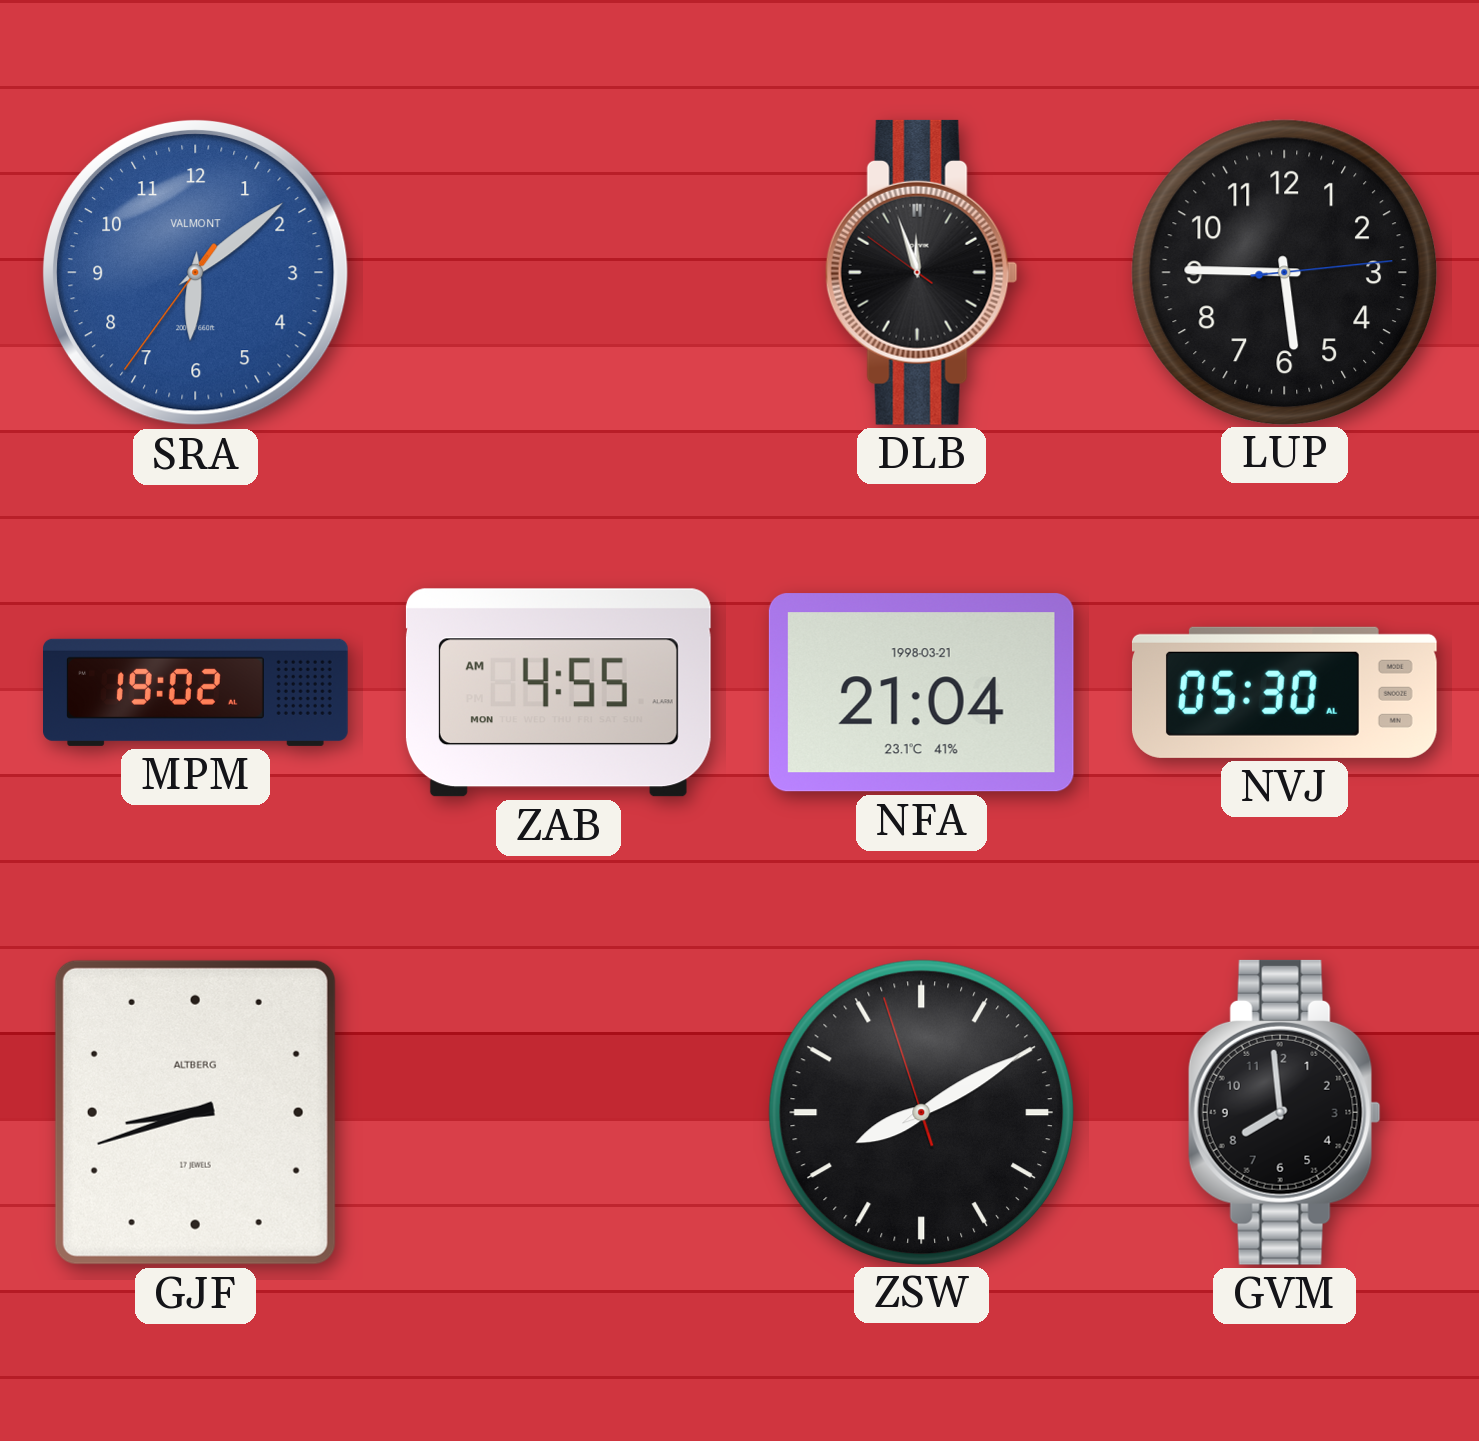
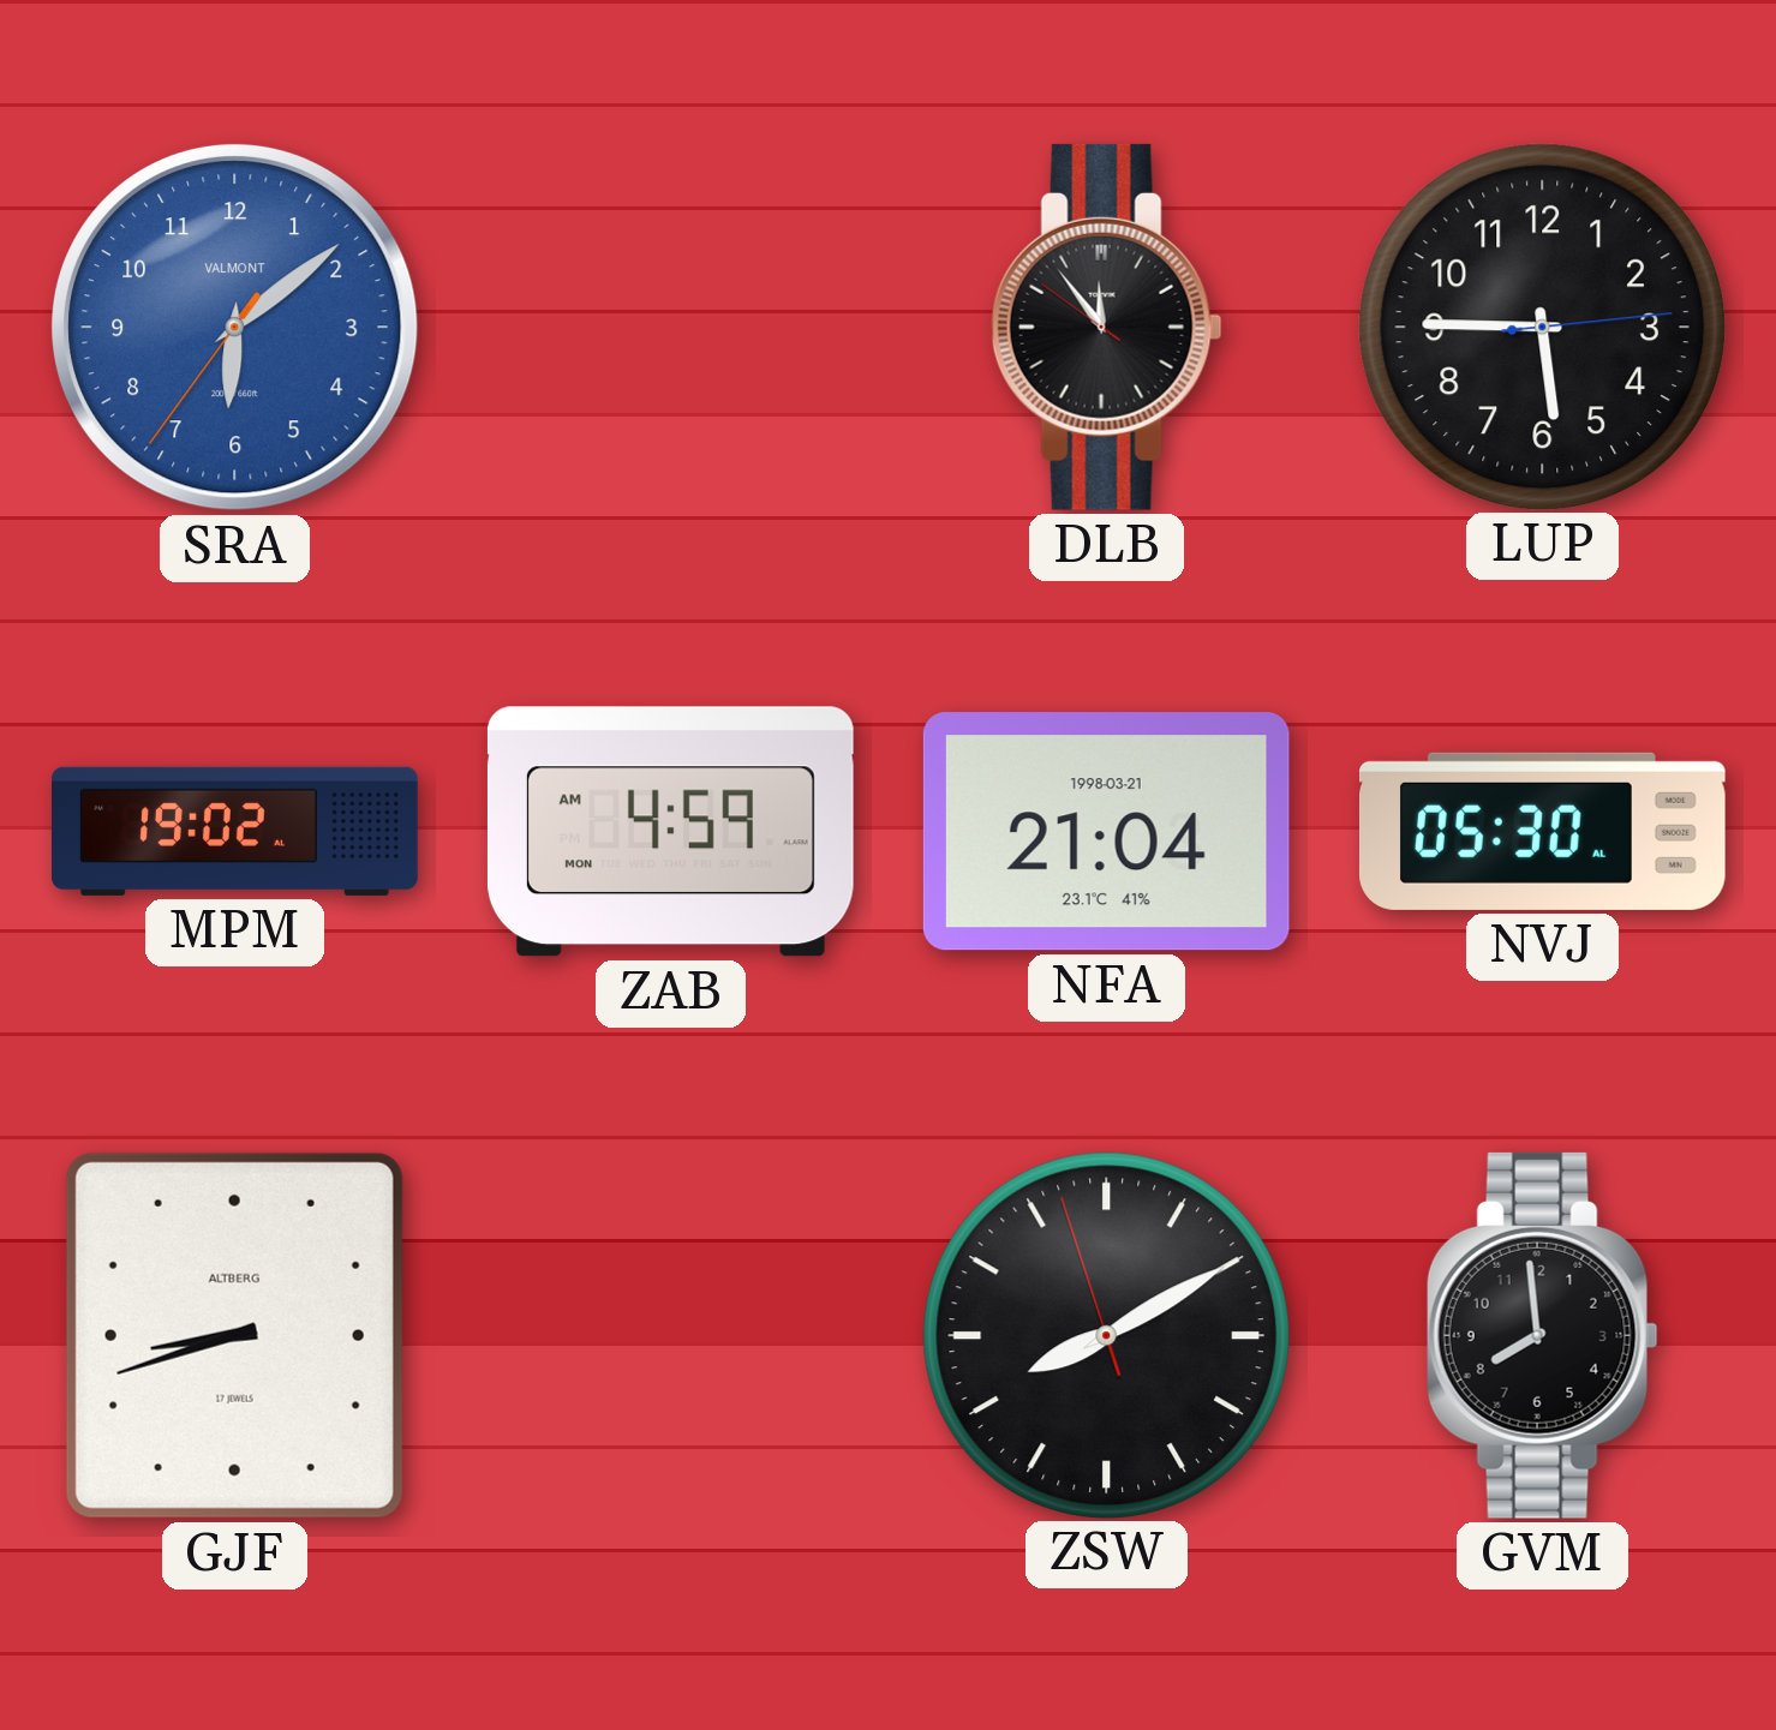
DLB: 11:56 -> 11:53
ZAB: 4:55 -> 4:59
